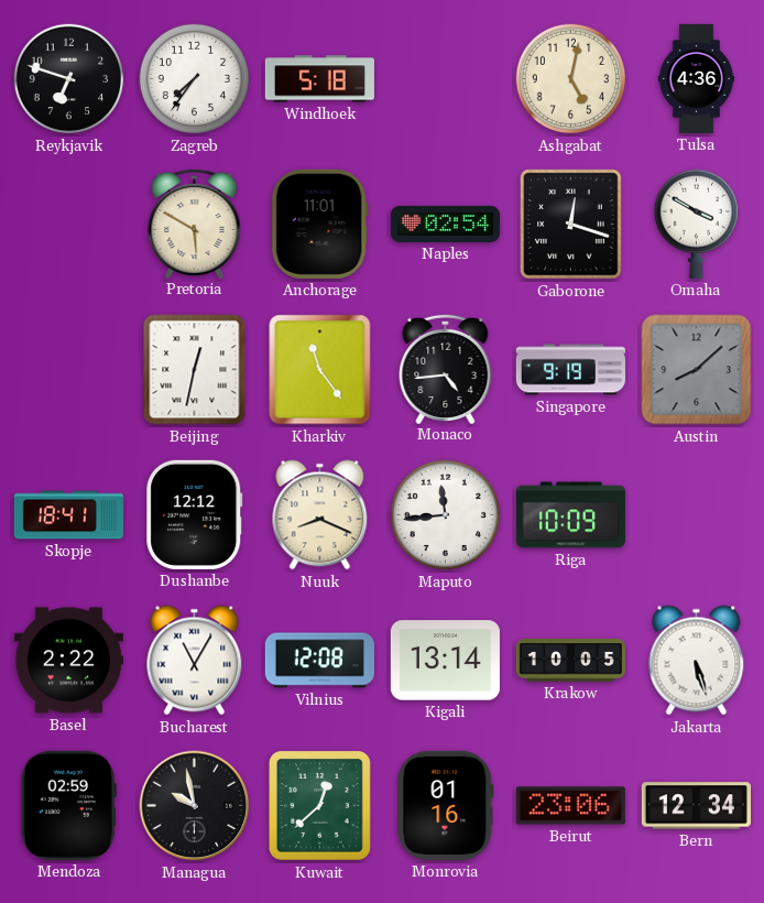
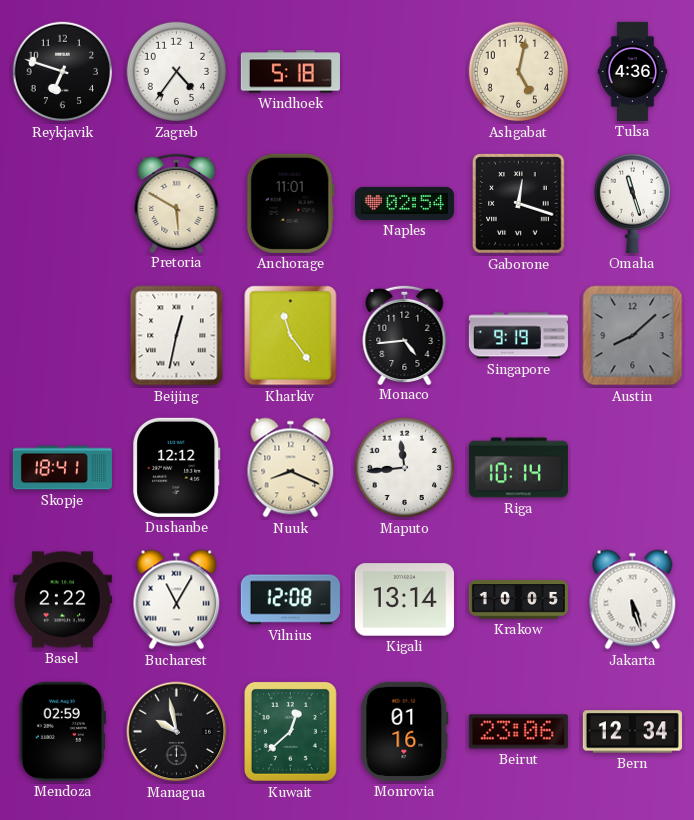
Zagreb: 7:36 -> 4:36
Omaha: 3:50 -> 11:27
Riga: 10:09 -> 10:14
